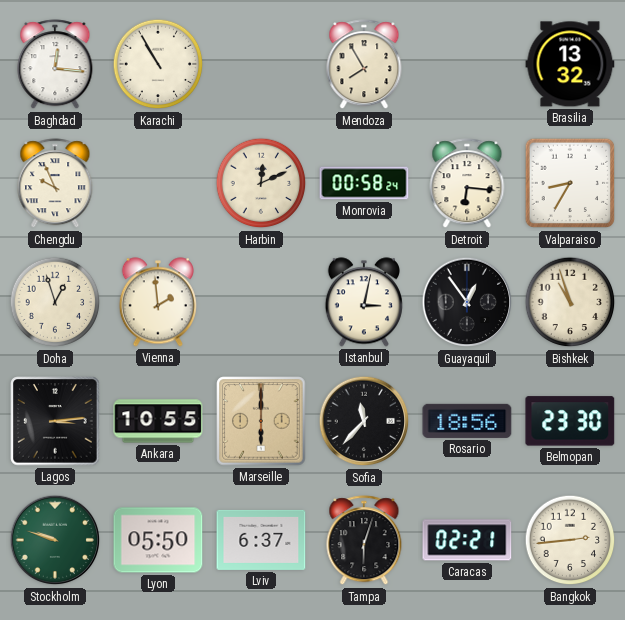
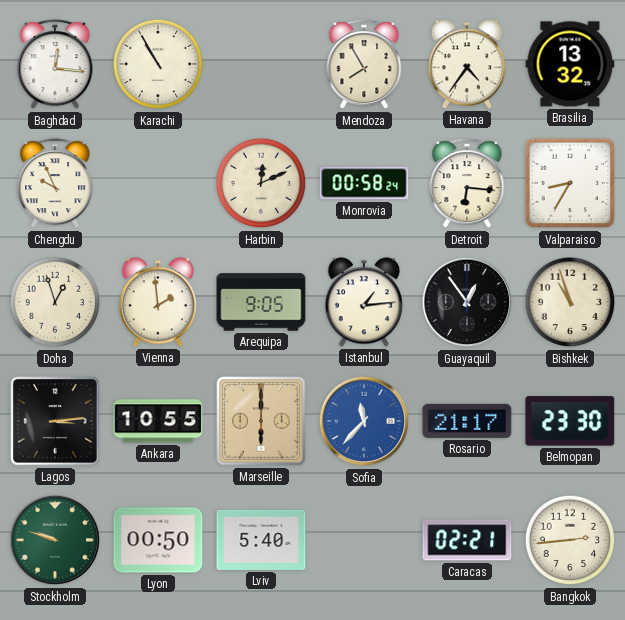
Havana: none -> 4:36
Arequipa: none -> 9:05
Istanbul: 3:02 -> 1:14
Sofia dial: black -> blue
Rosario: 18:56 -> 21:17
Lyon: 05:50 -> 00:50
Lviv: 6:37 -> 5:40
Tampa: 6:03 -> none
